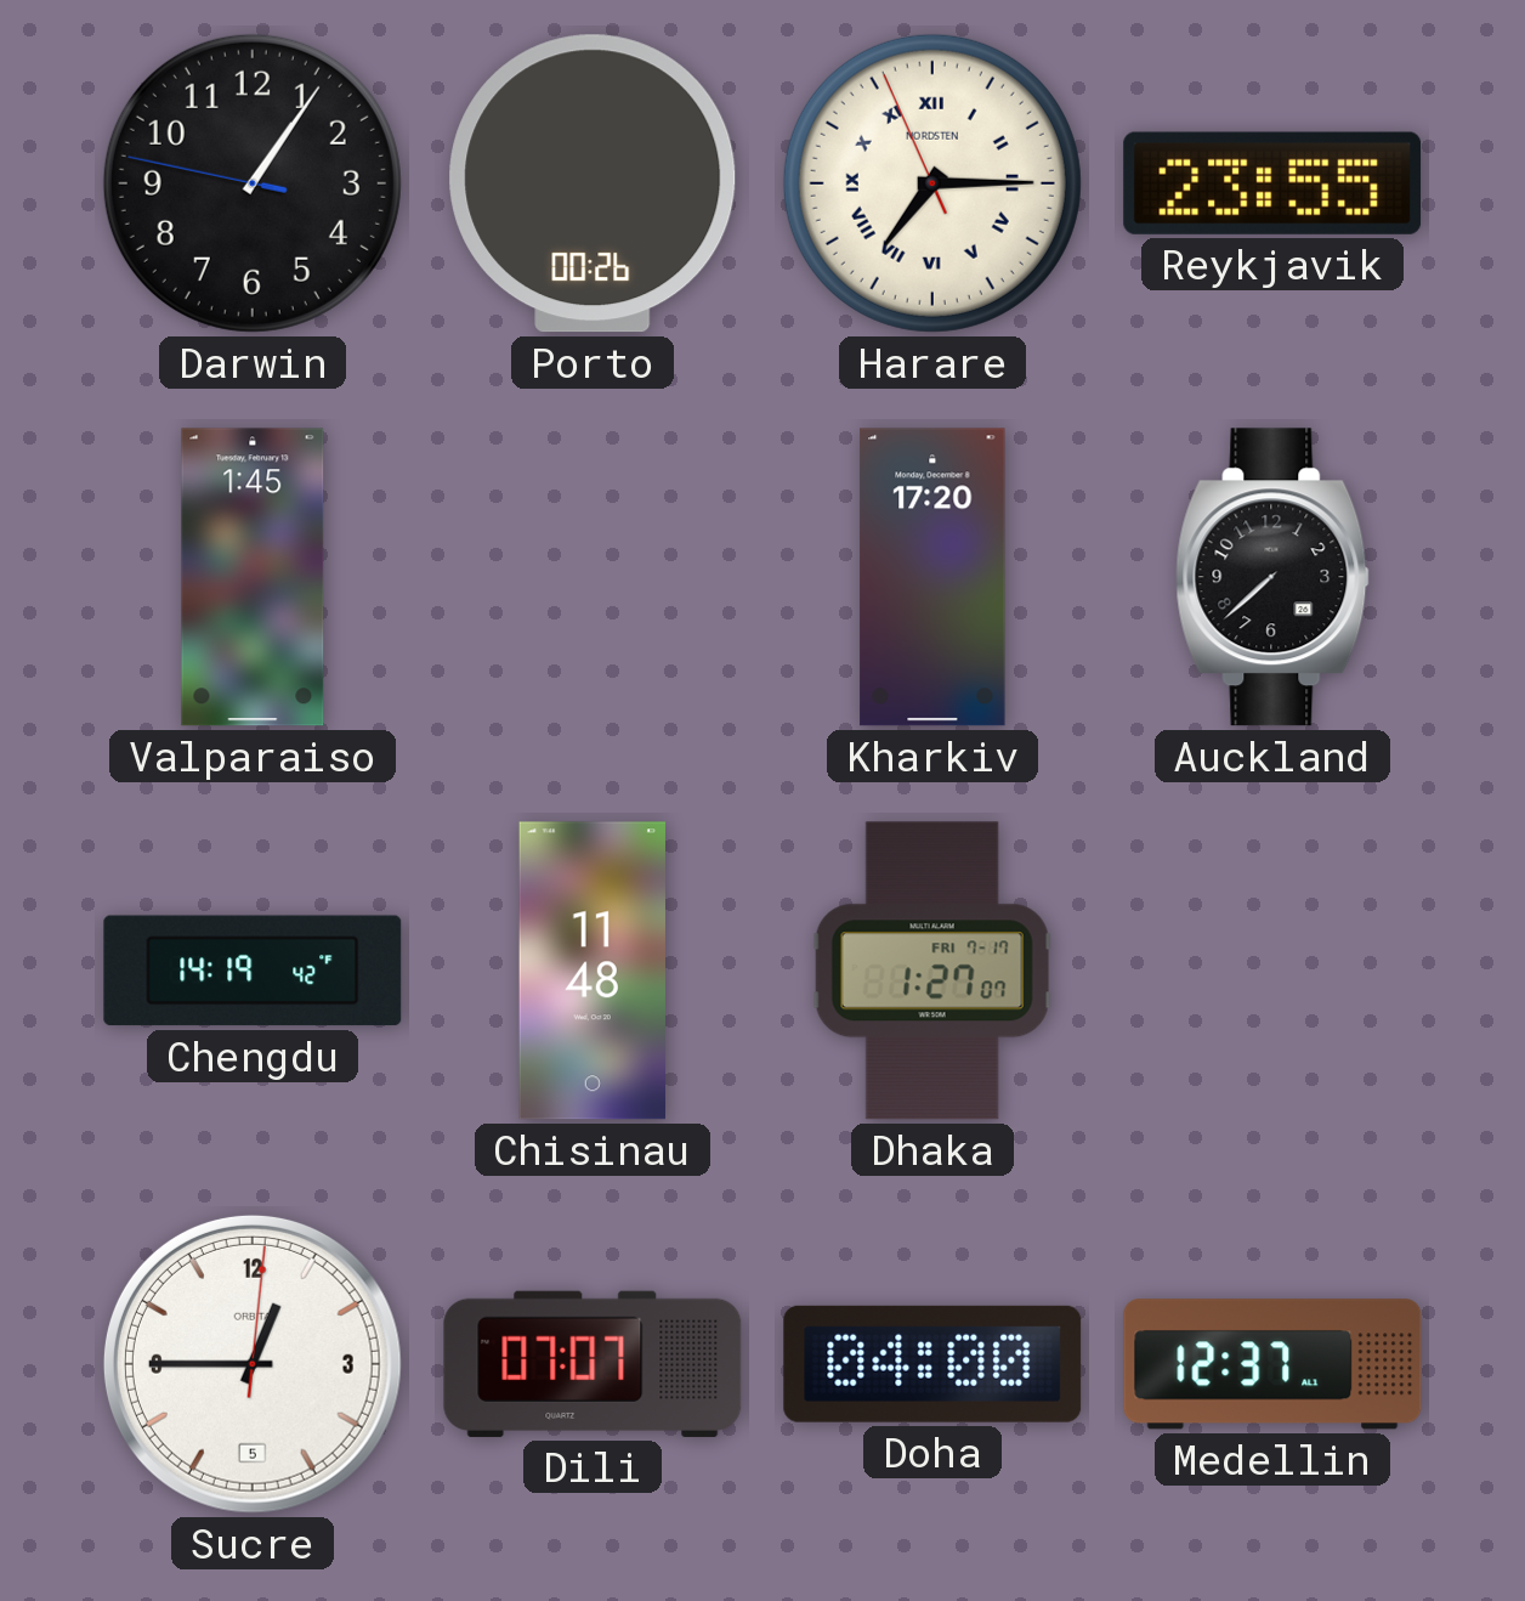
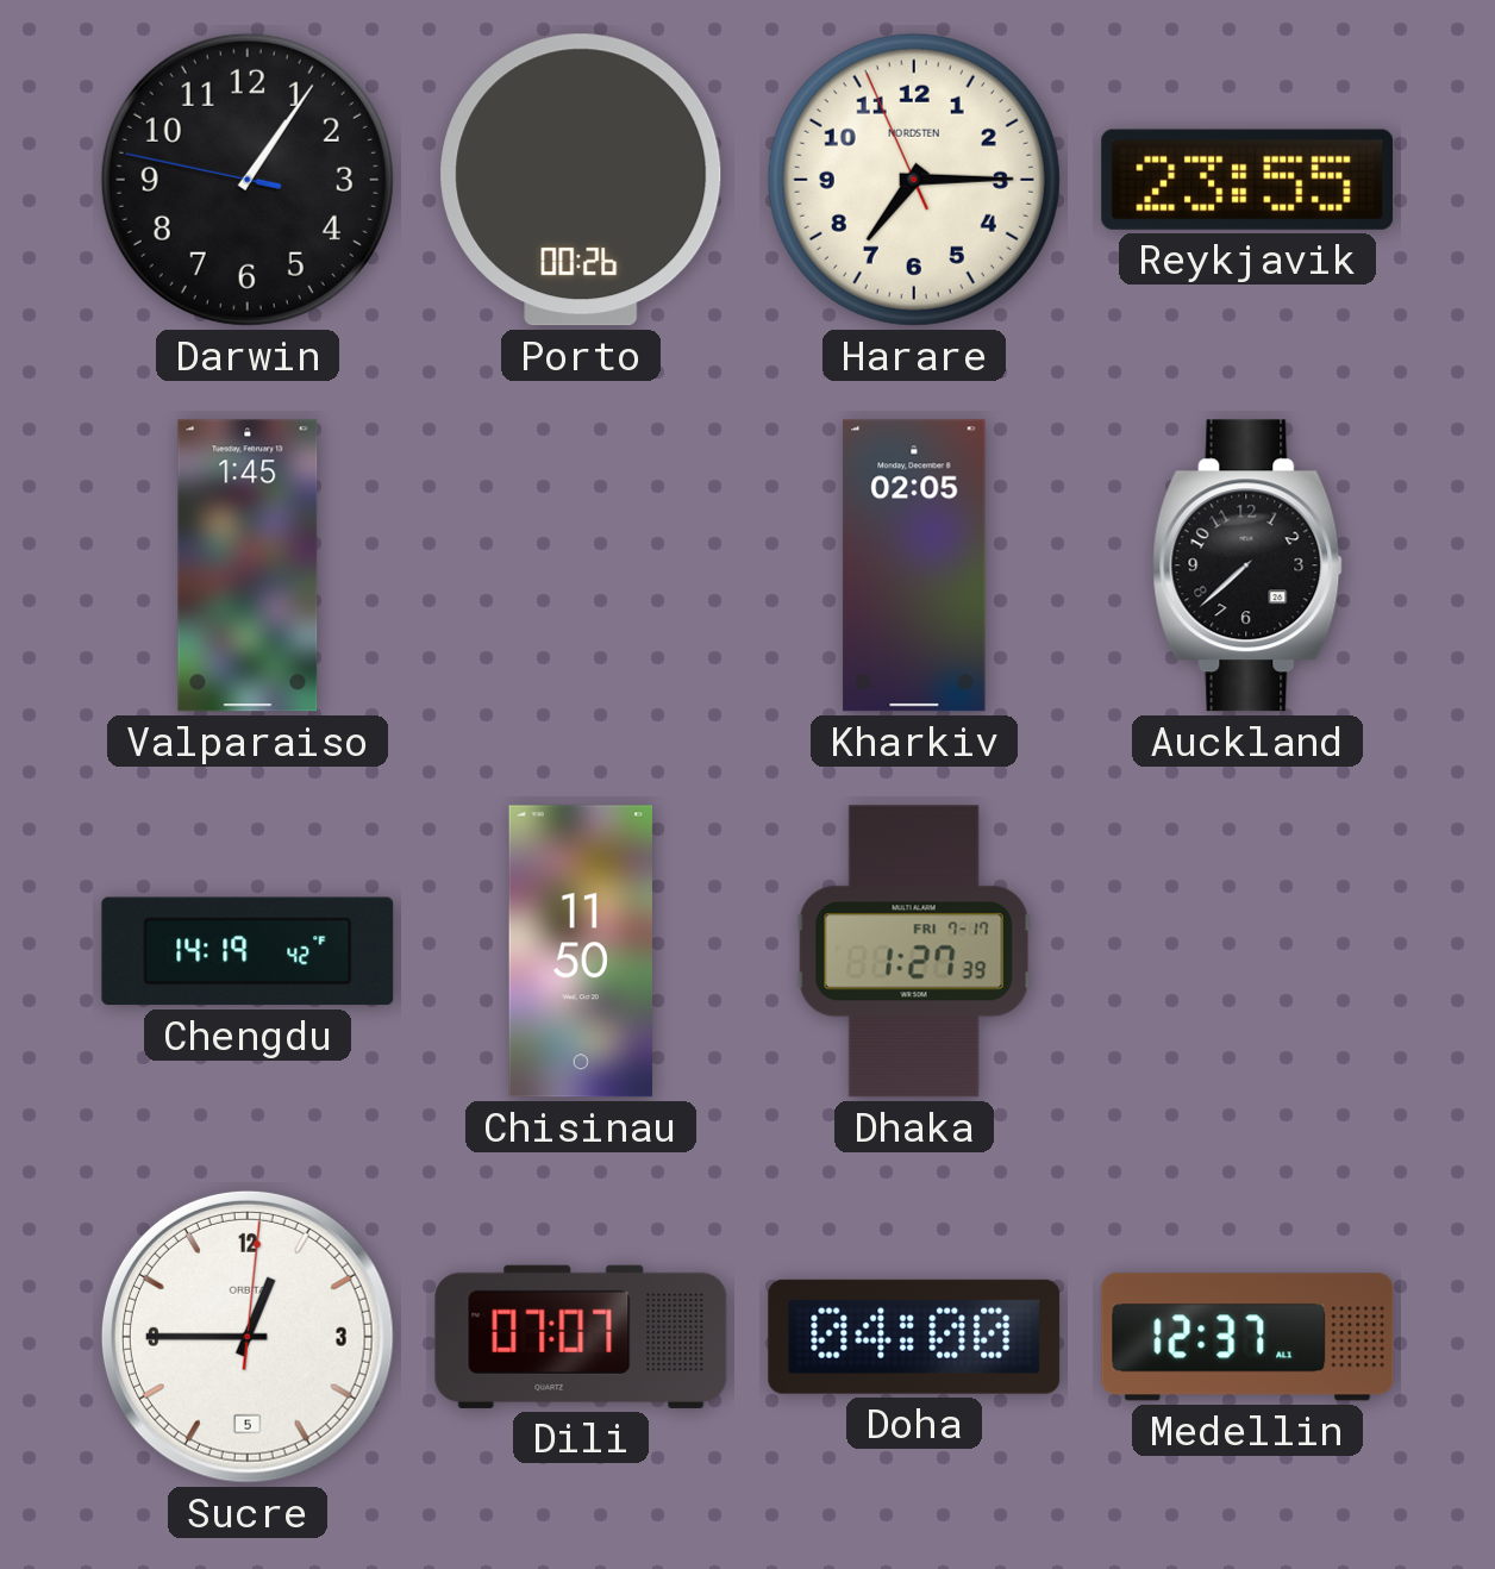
Harare numerals: Roman -> Arabic
Kharkiv: 17:20 -> 02:05
Chisinau: 11:48 -> 11:50
Dhaka: 1:27:07 -> 1:27:39
